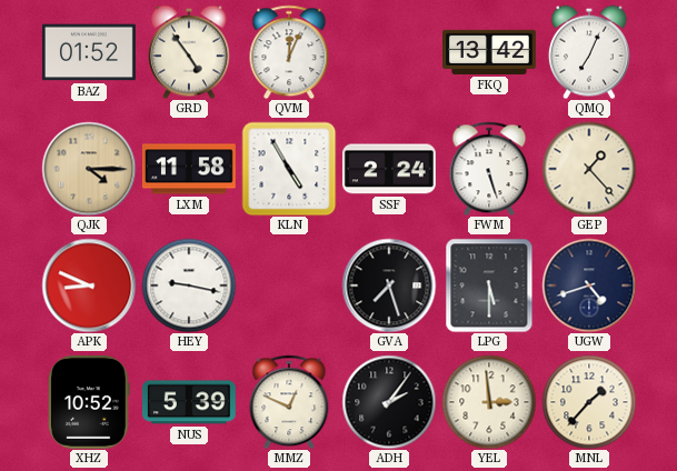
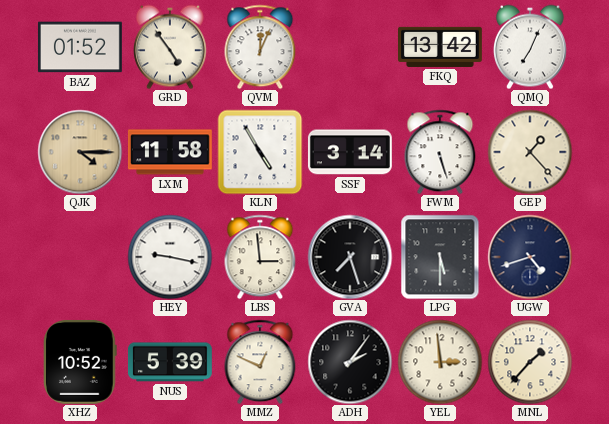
SSF: 2:24 -> 3:14
APK: 8:49 -> none
LBS: none -> 2:59
